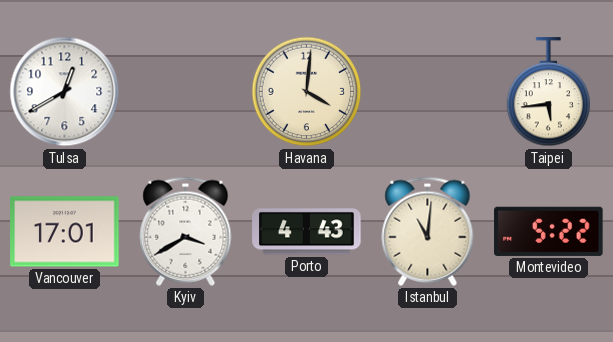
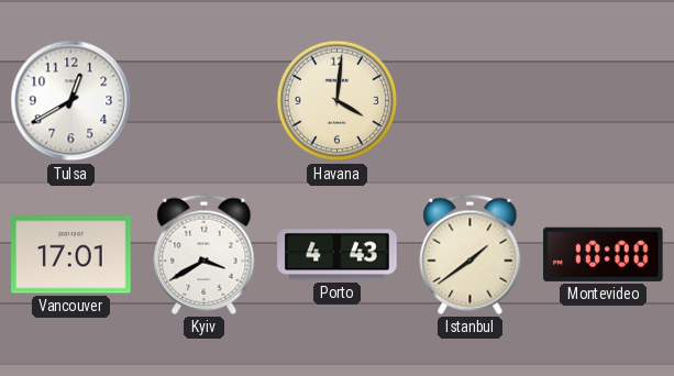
Taipei: 5:44 -> none
Istanbul: 11:01 -> 1:39
Montevideo: 5:22 -> 10:00
